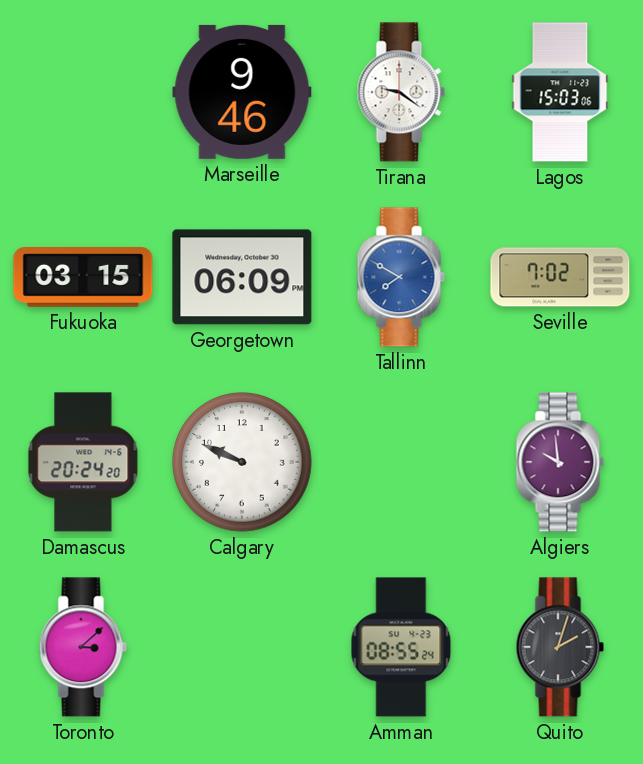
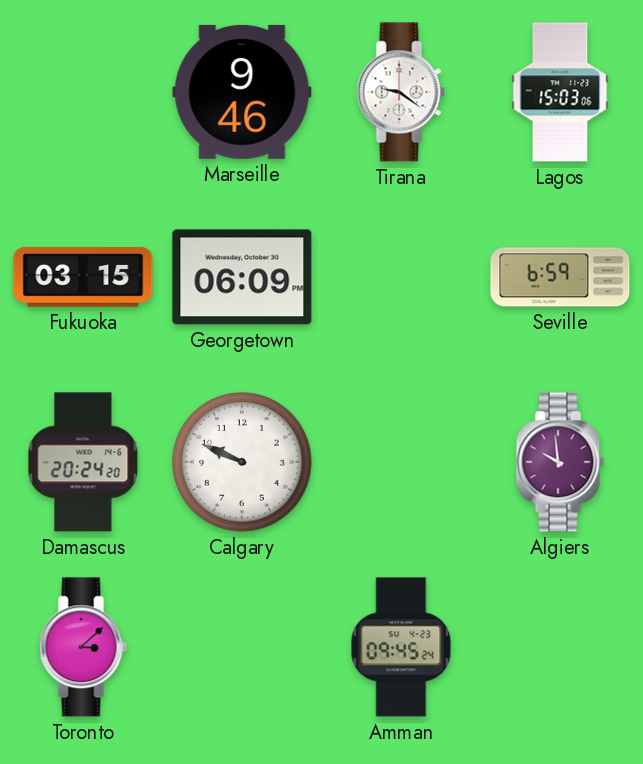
Tallinn: 7:50 -> none
Seville: 7:02 -> 6:59
Amman: 08:55 -> 09:45
Quito: 2:03 -> none
